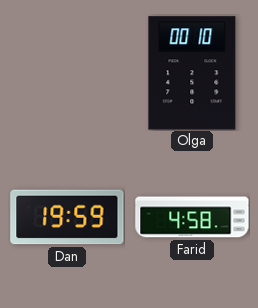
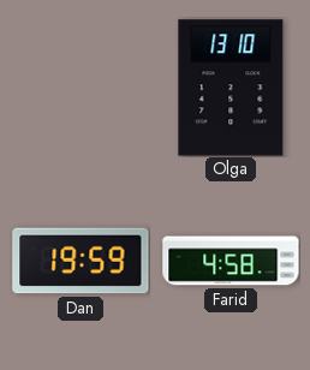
Olga: 00:10 -> 13:10
